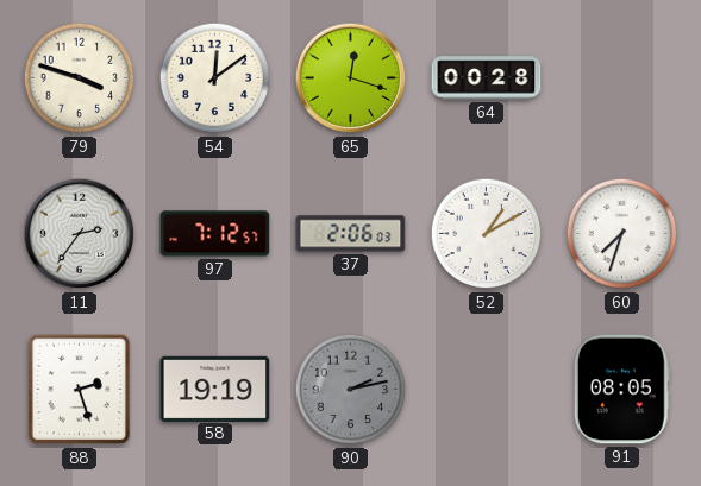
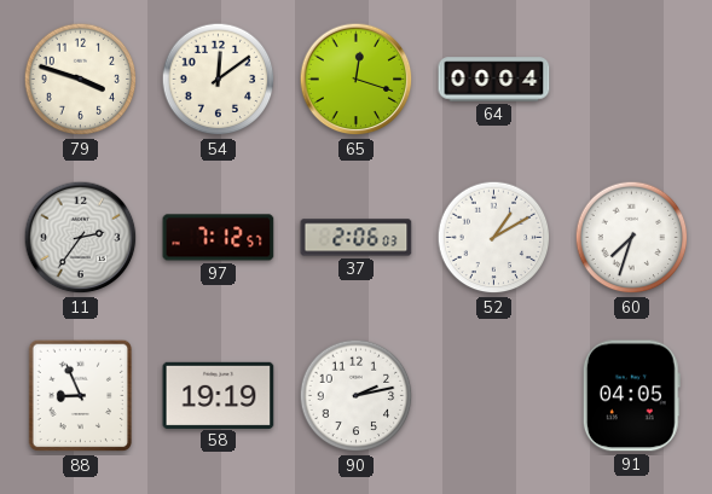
64: 00:28 -> 00:04
88: 2:27 -> 8:56
90 dial: grey -> white
91: 08:05 -> 04:05
